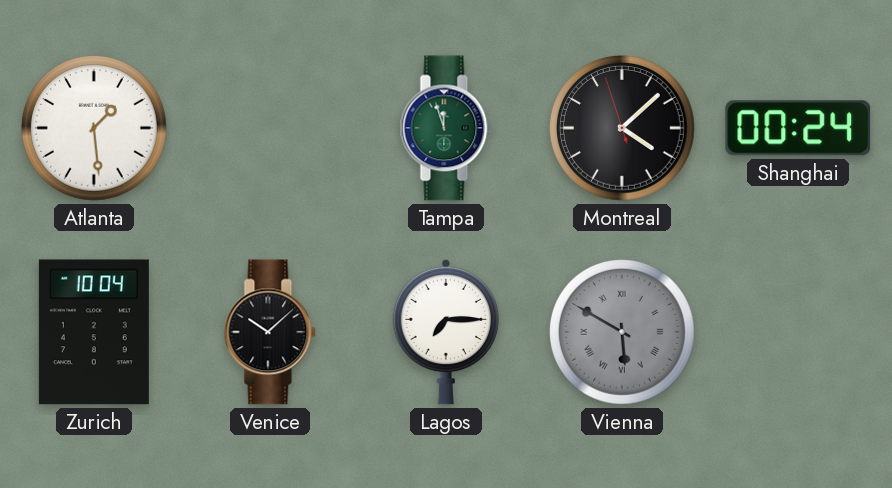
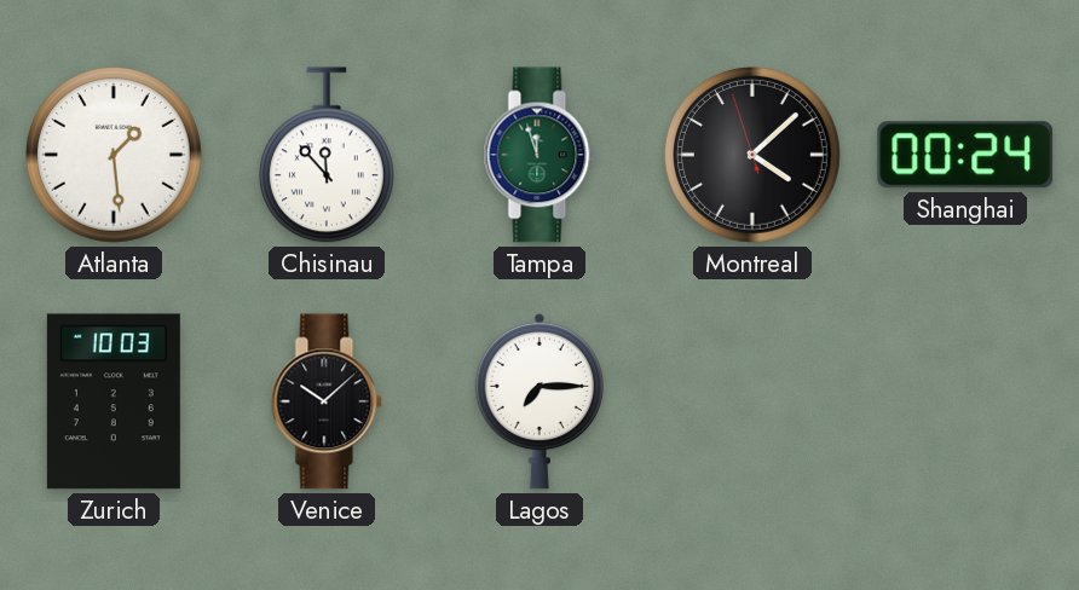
Chisinau: none -> 11:53
Zurich: 10:04 -> 10:03
Vienna: 5:50 -> none
